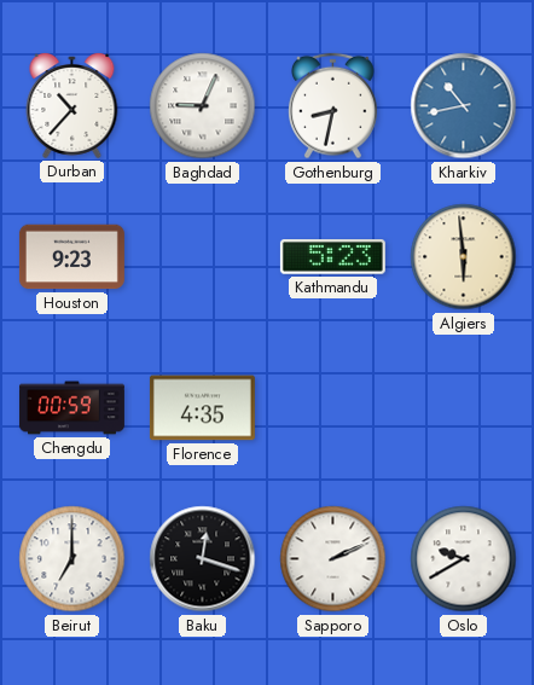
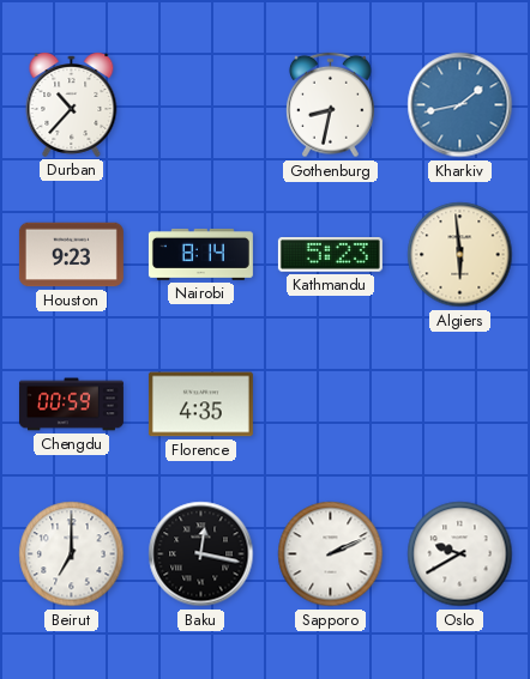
Baghdad: 9:04 -> none
Kharkiv: 10:43 -> 1:43
Nairobi: none -> 8:14
Baku: 12:18 -> 12:17
